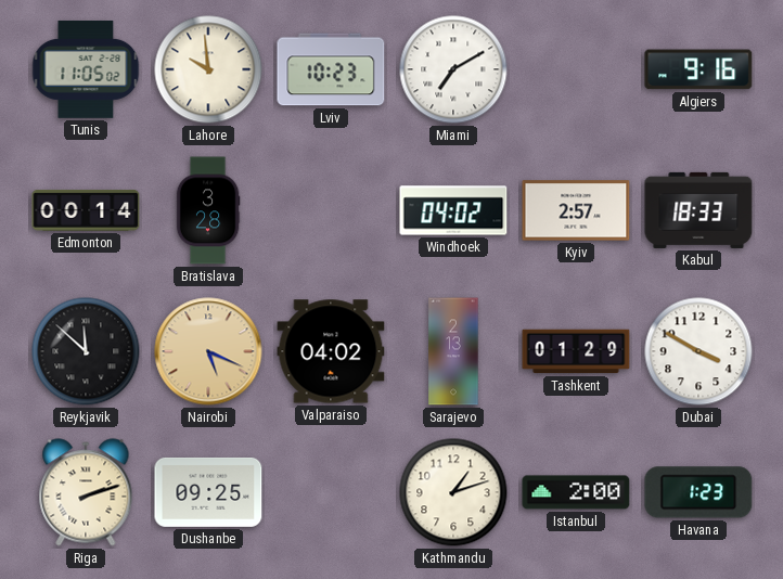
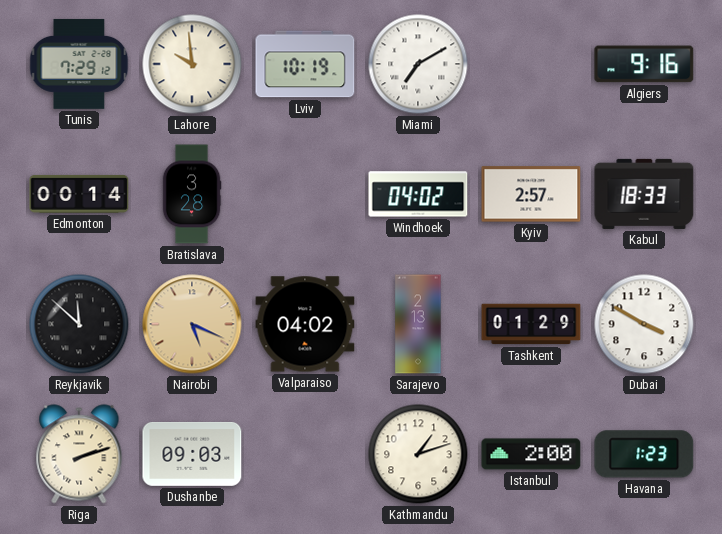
Tunis: 11:05 -> 7:29
Lviv: 10:23 -> 10:19
Dushanbe: 09:25 -> 09:03
